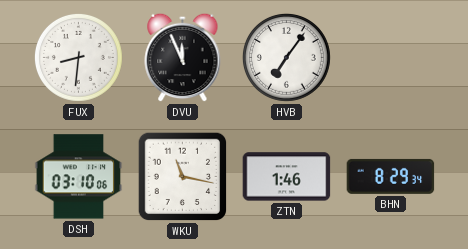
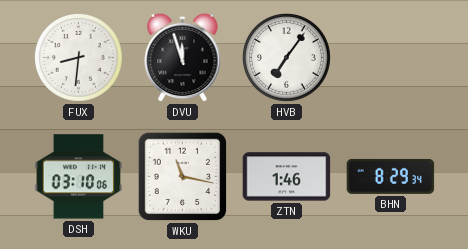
DVU: 11:56 -> 11:57
